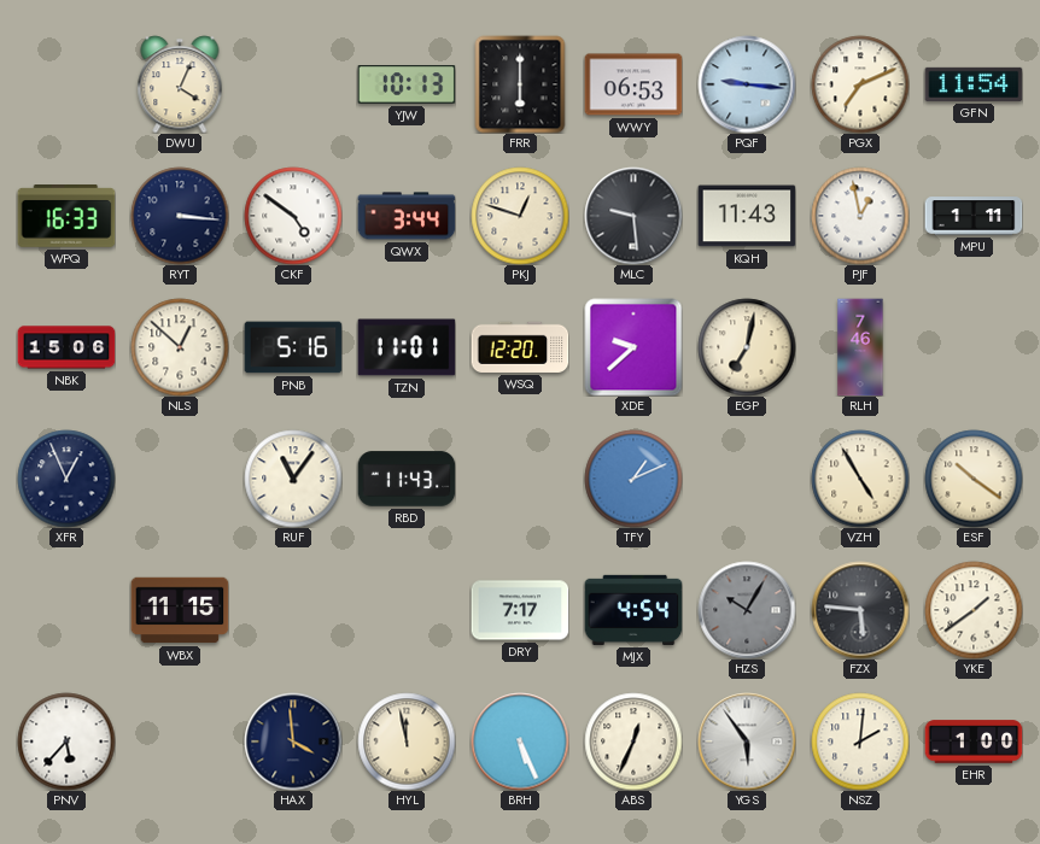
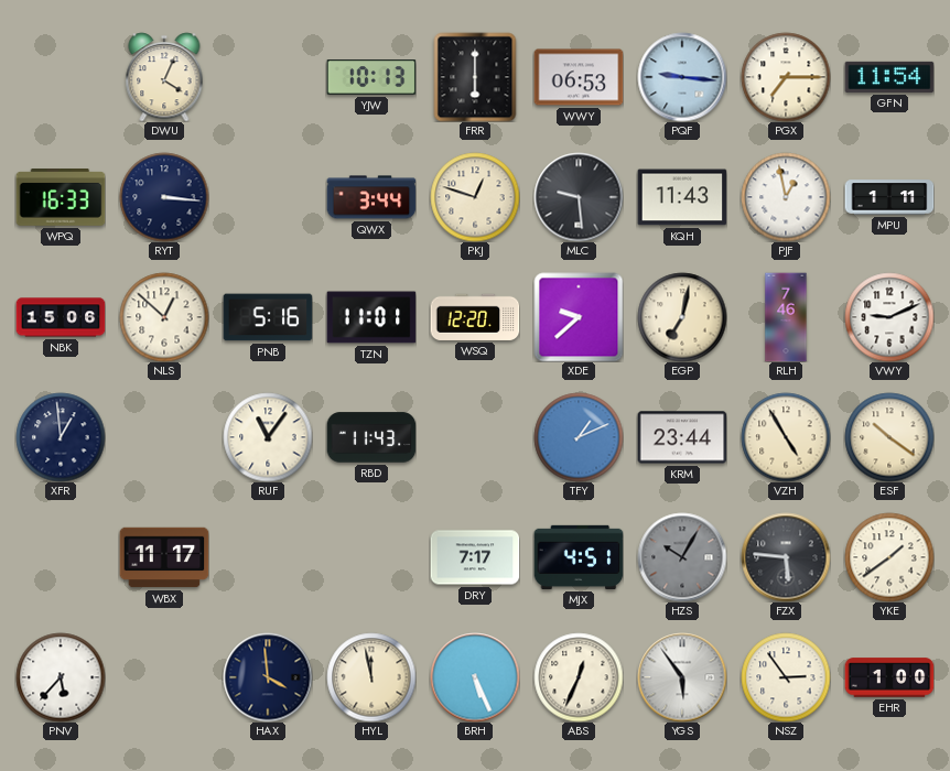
PGX: 7:11 -> 7:15
CKF: 4:51 -> none
VWY: none -> 9:11
XFR: 12:56 -> 12:59
KRM: none -> 23:44
WBX: 11:15 -> 11:17
MJX: 4:54 -> 4:51
NSZ: 2:01 -> 2:54
